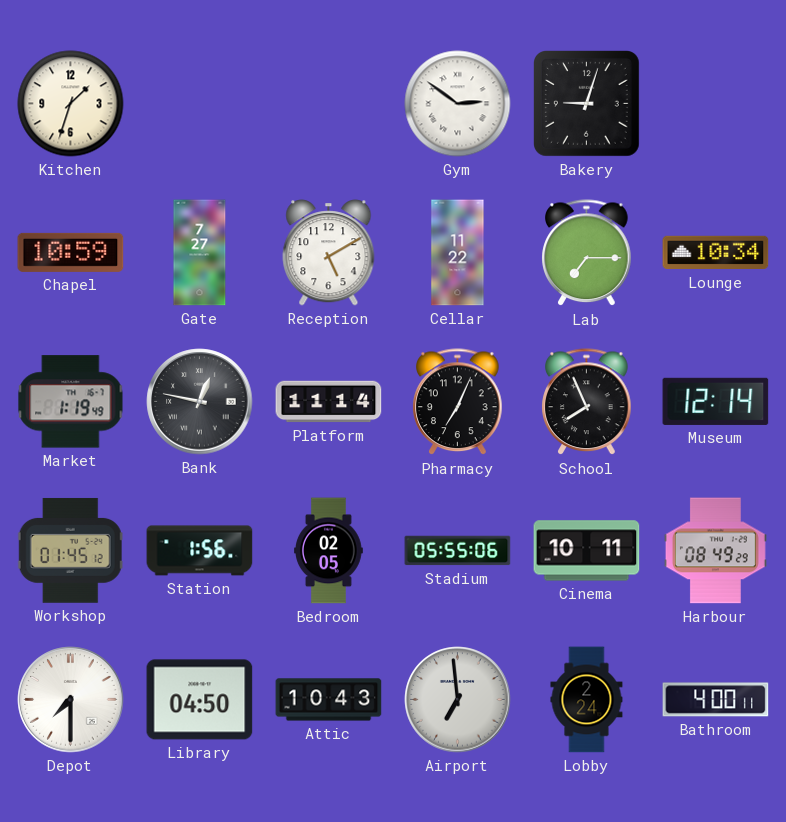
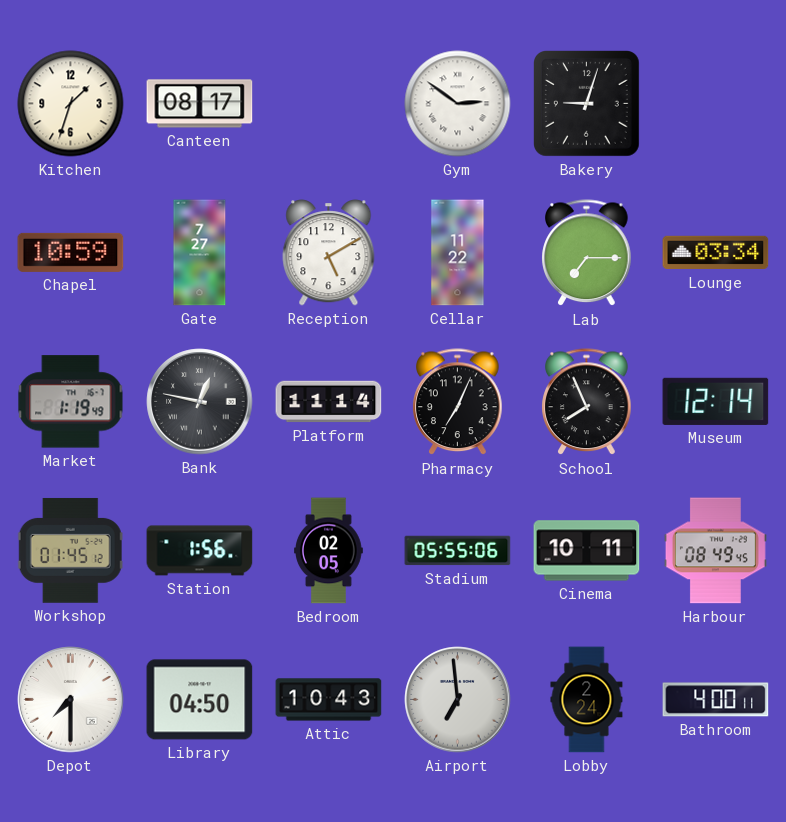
Canteen: none -> 08:17
Lounge: 10:34 -> 03:34
Harbour: 08:49:29 -> 08:49:45
